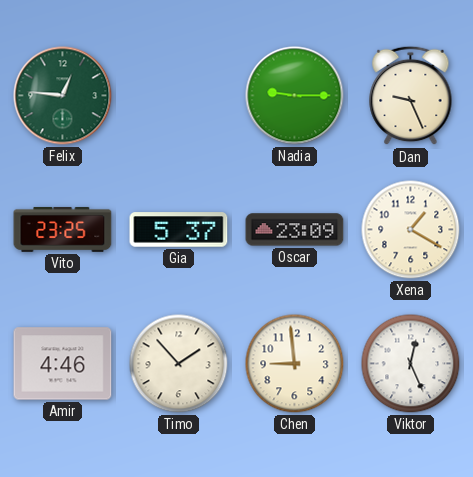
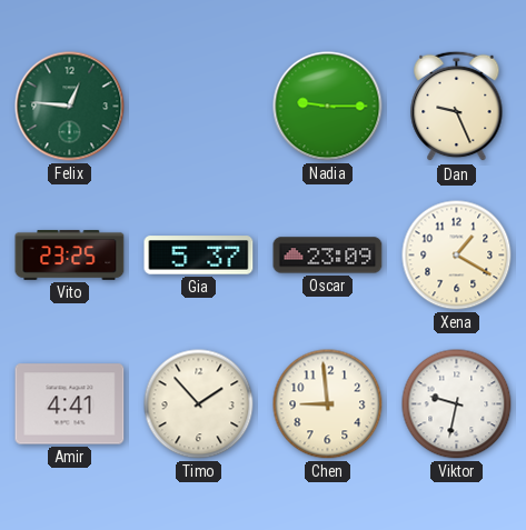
Amir: 4:46 -> 4:41
Viktor: 12:26 -> 9:32
